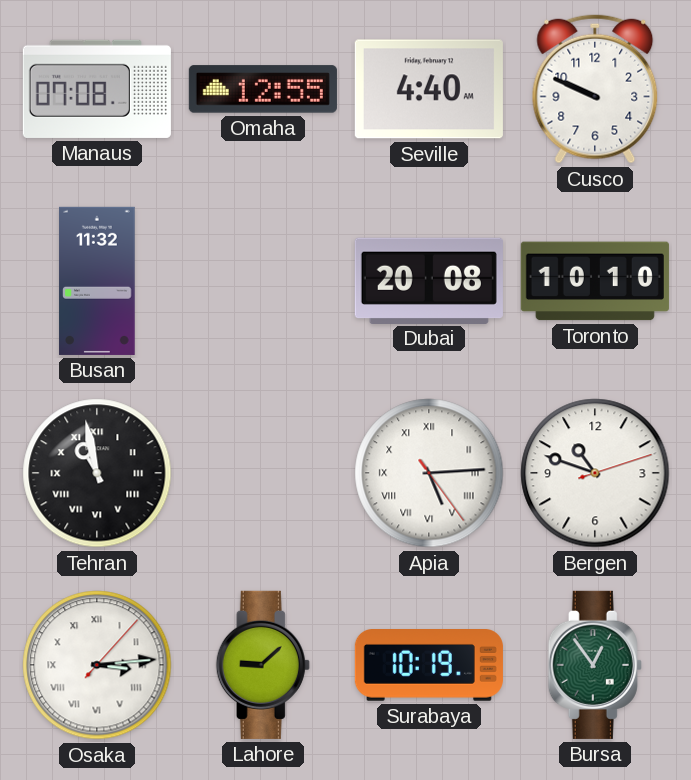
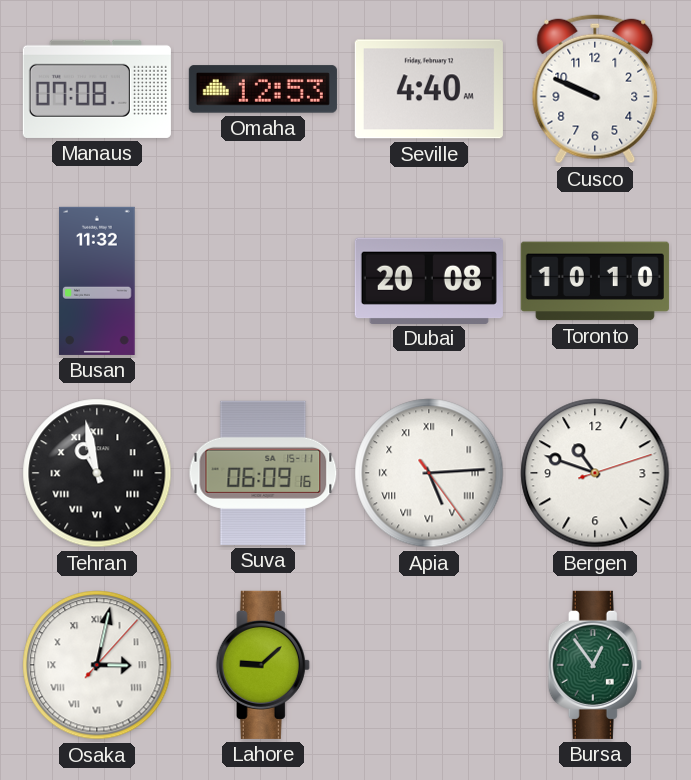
Omaha: 12:55 -> 12:53
Suva: none -> 06:09
Osaka: 3:14 -> 3:02
Surabaya: 10:19 -> none
